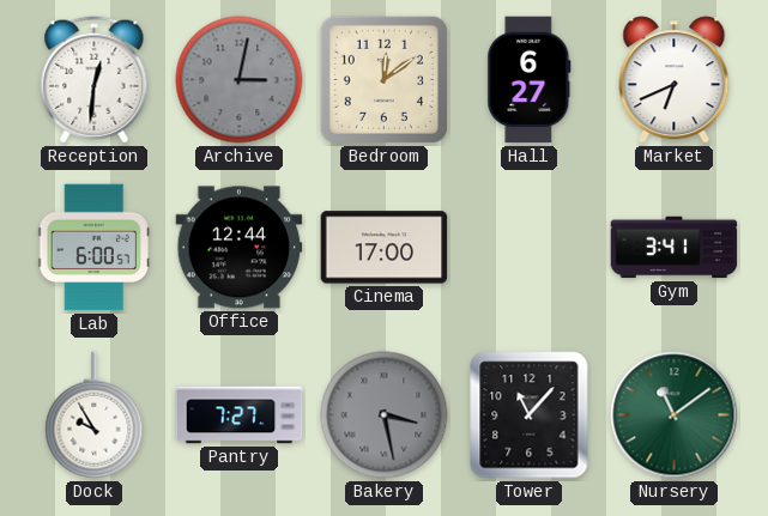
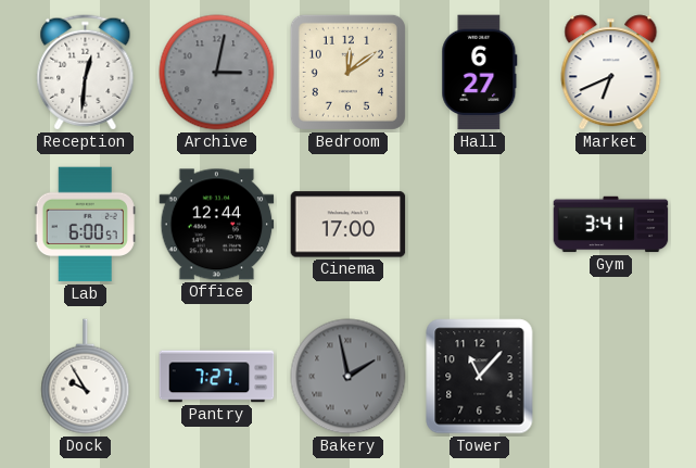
Bakery: 3:28 -> 1:58
Nursery: 11:09 -> none
